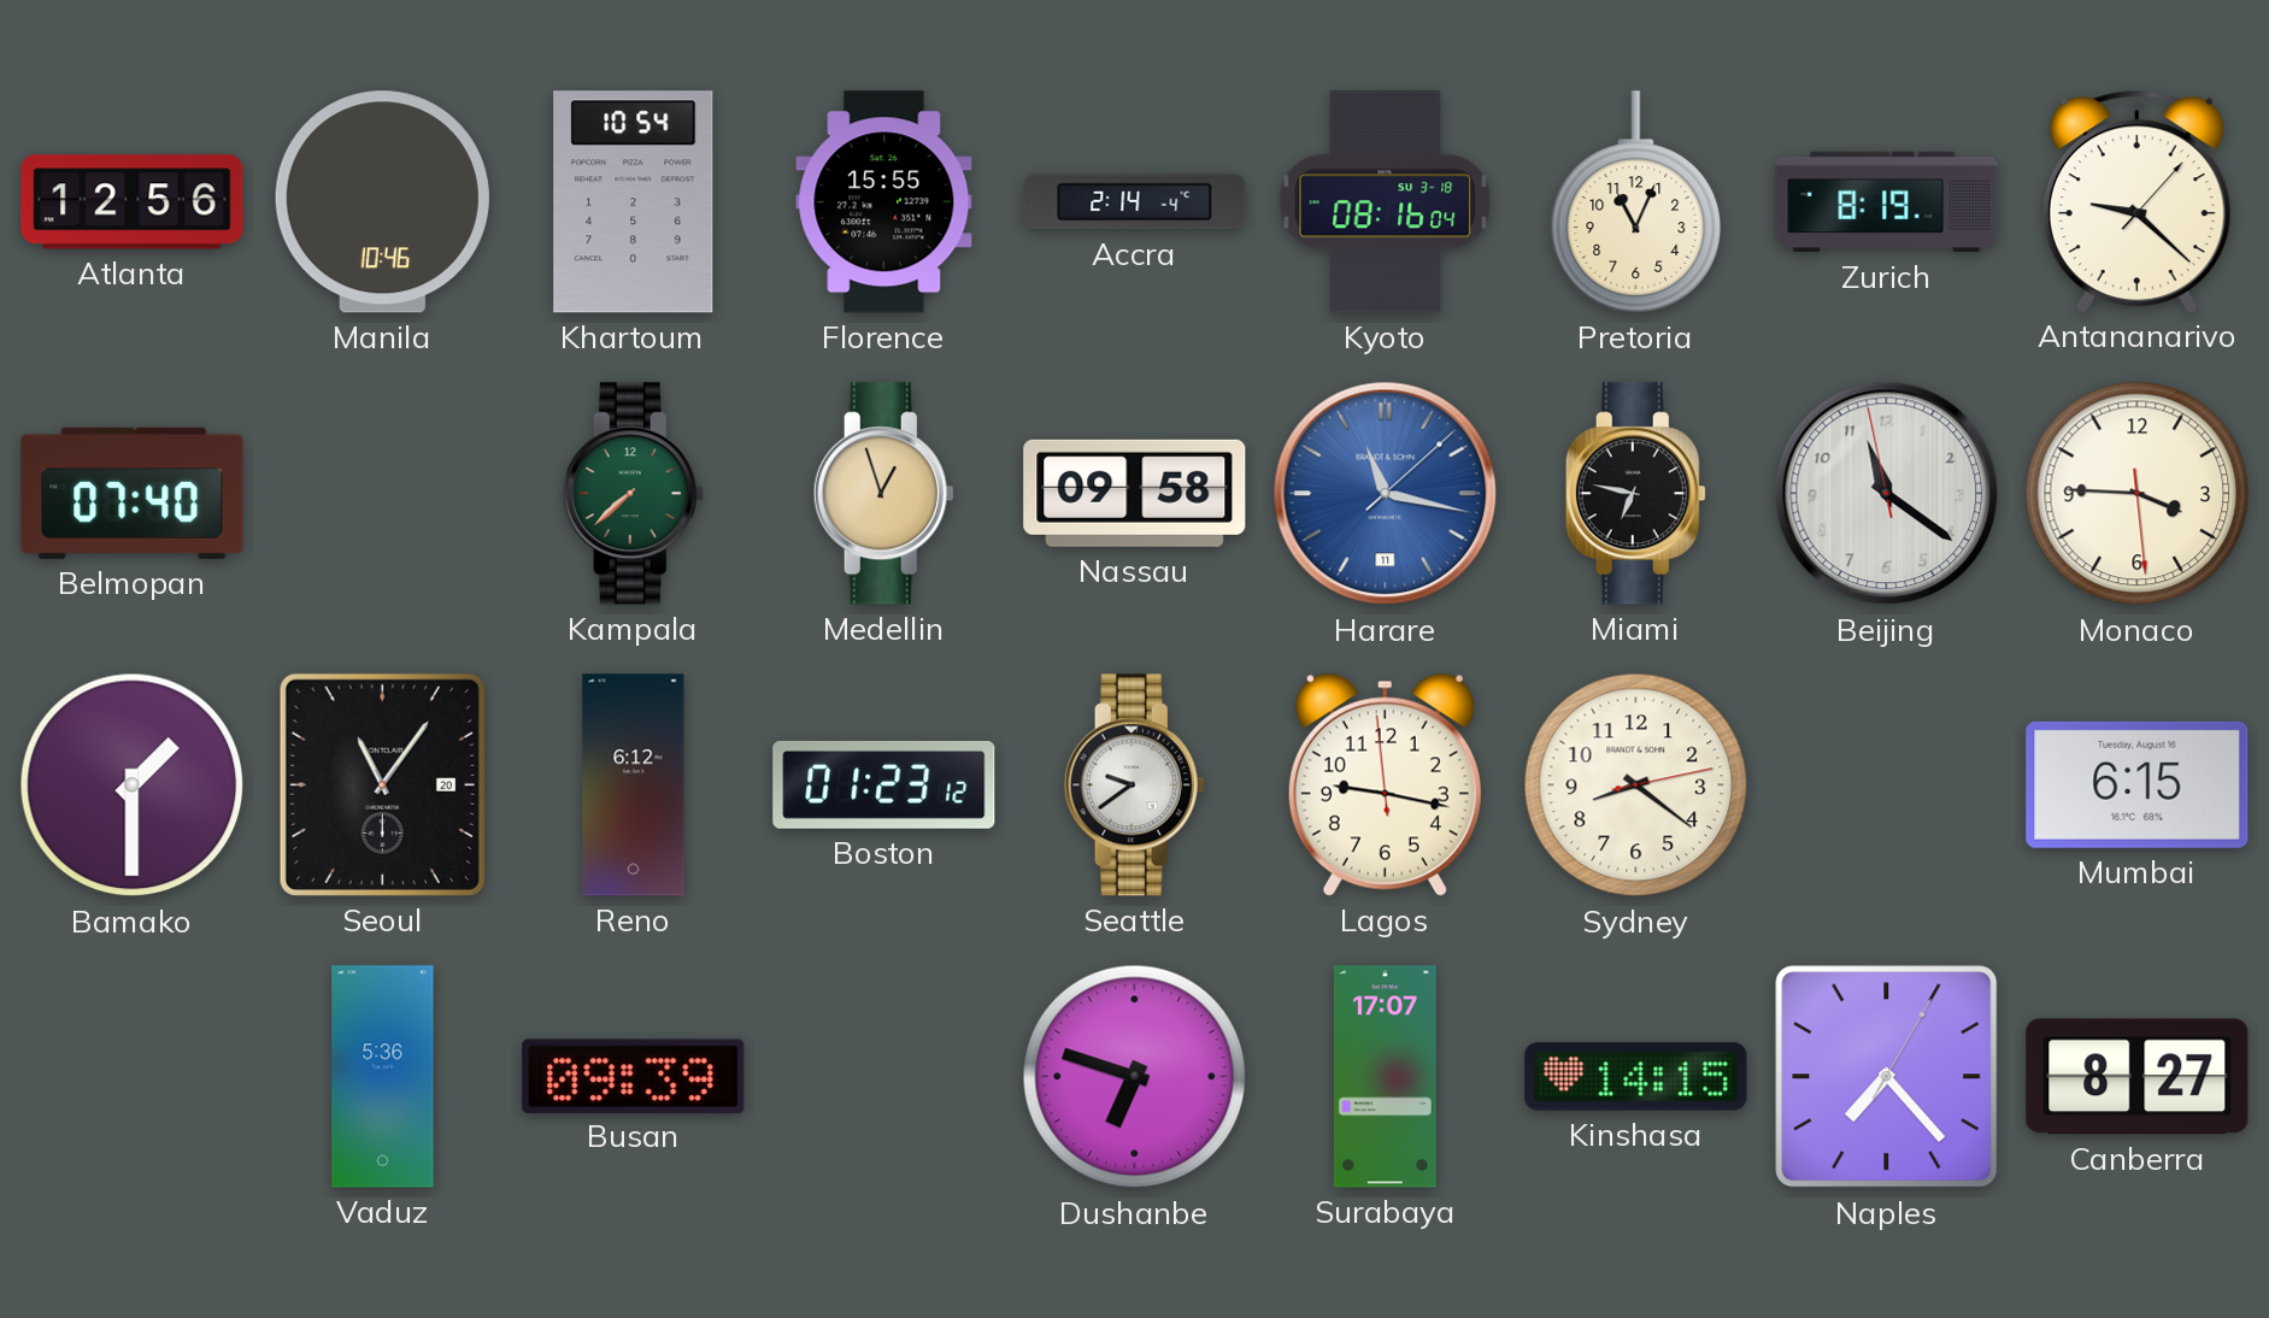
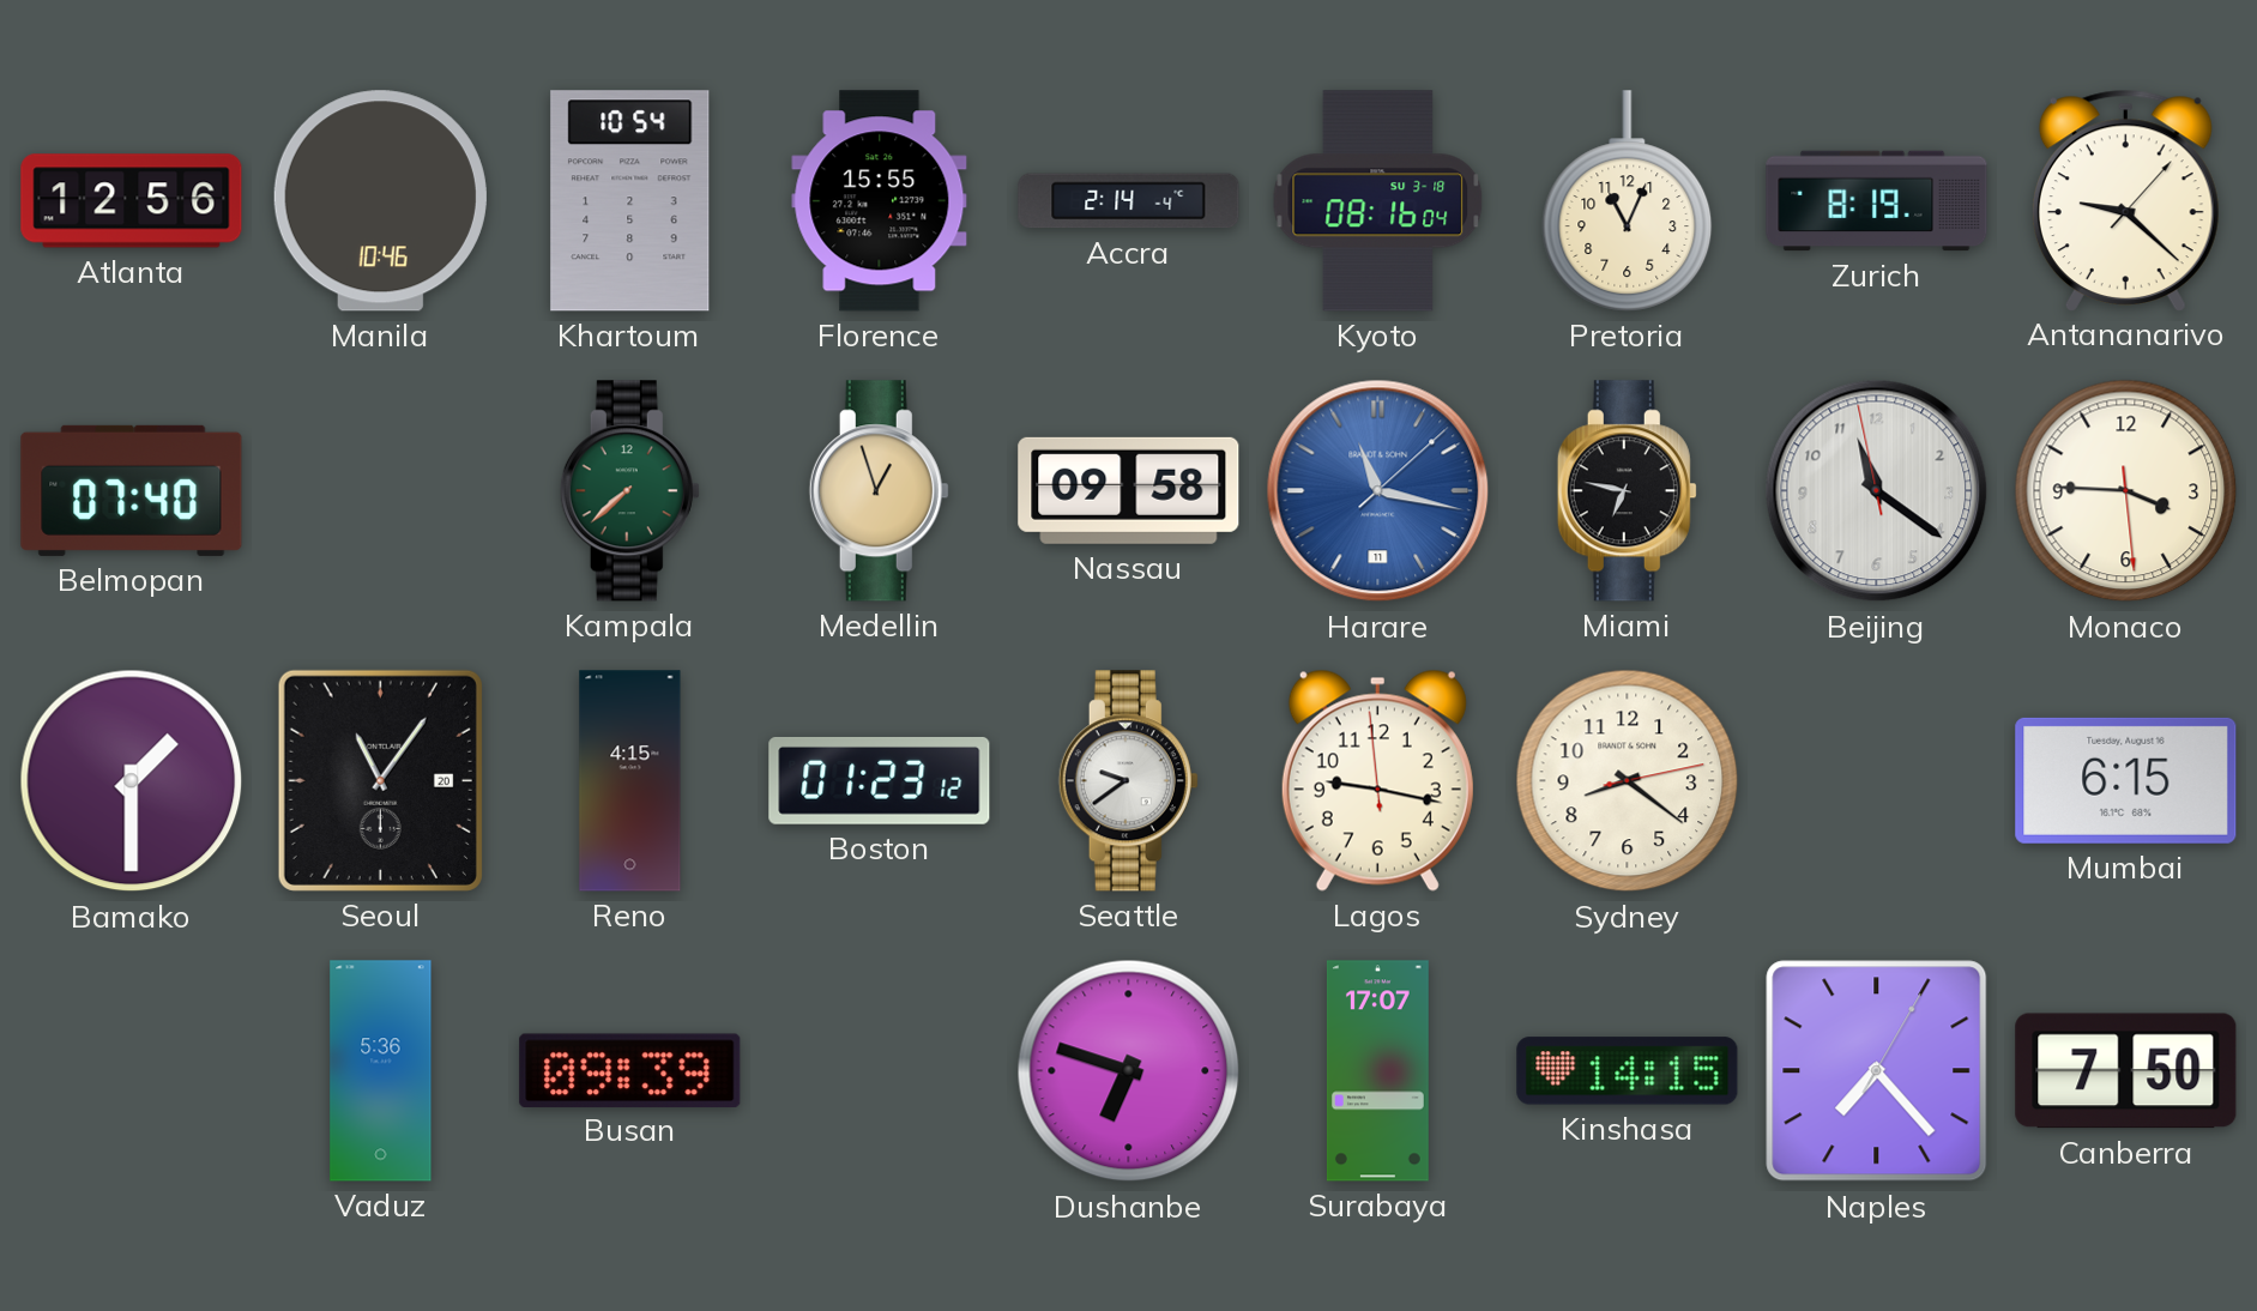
Reno: 6:12 -> 4:15
Canberra: 8:27 -> 7:50
